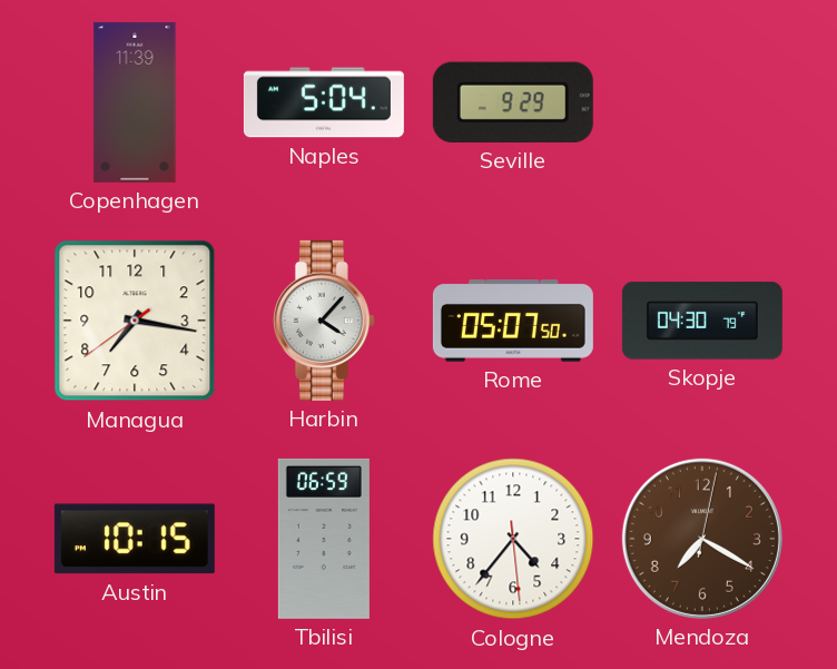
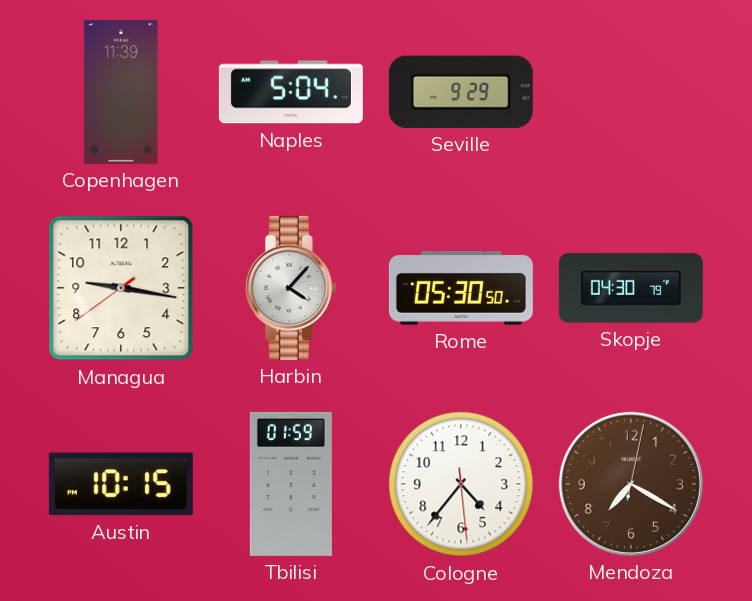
Managua: 7:16 -> 9:16
Rome: 05:07 -> 05:30
Tbilisi: 06:59 -> 01:59
